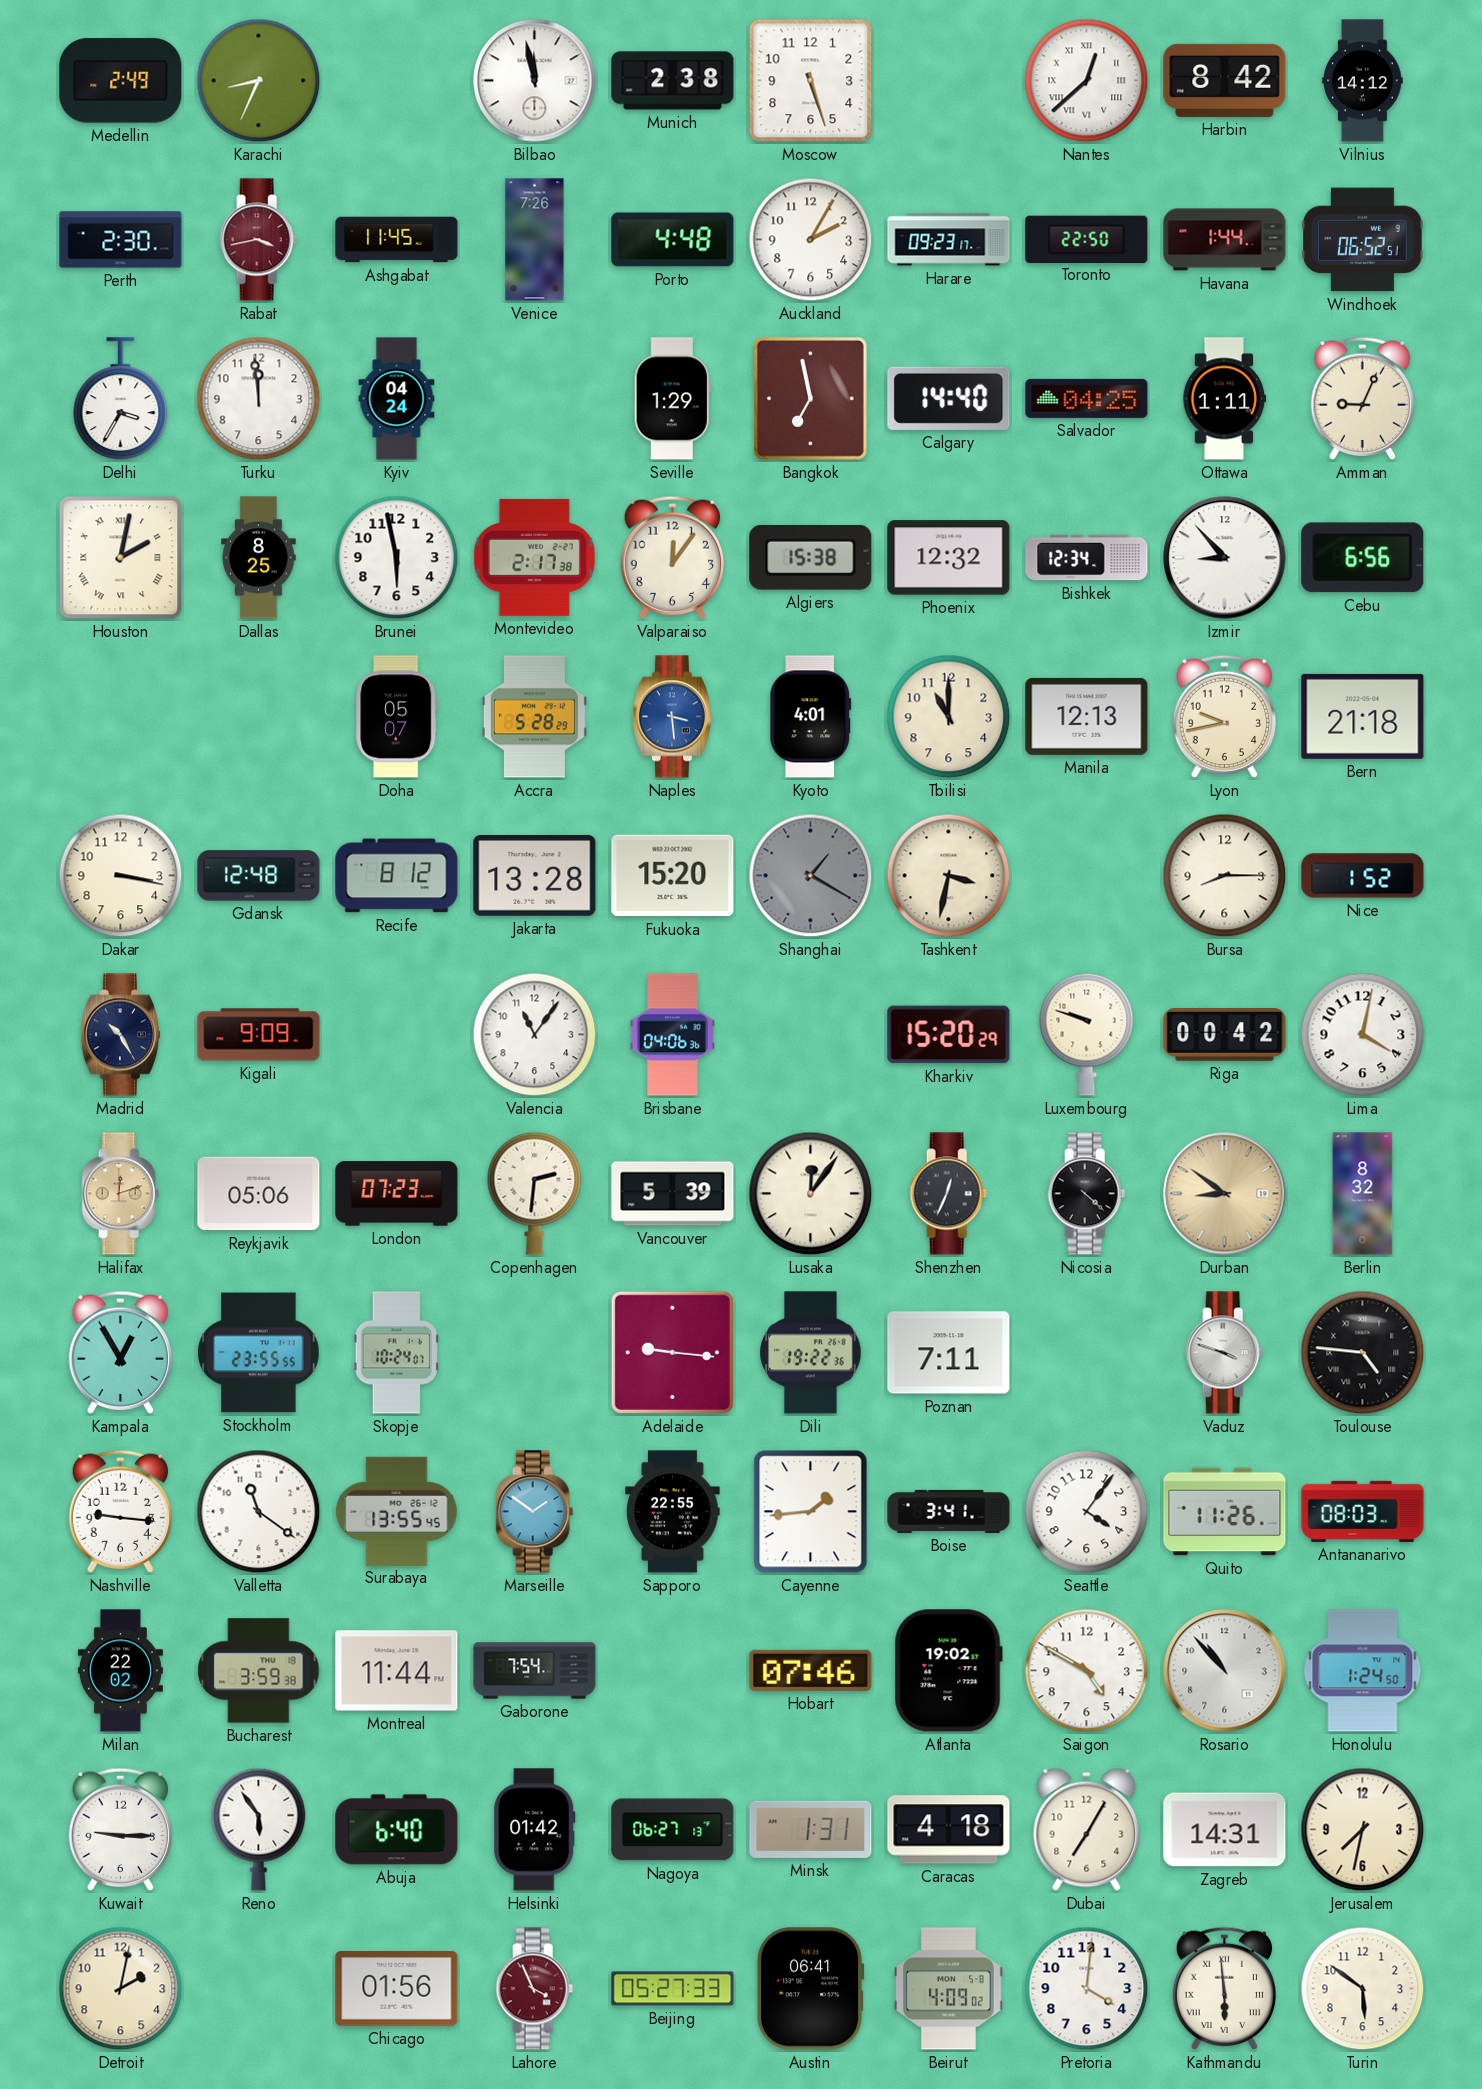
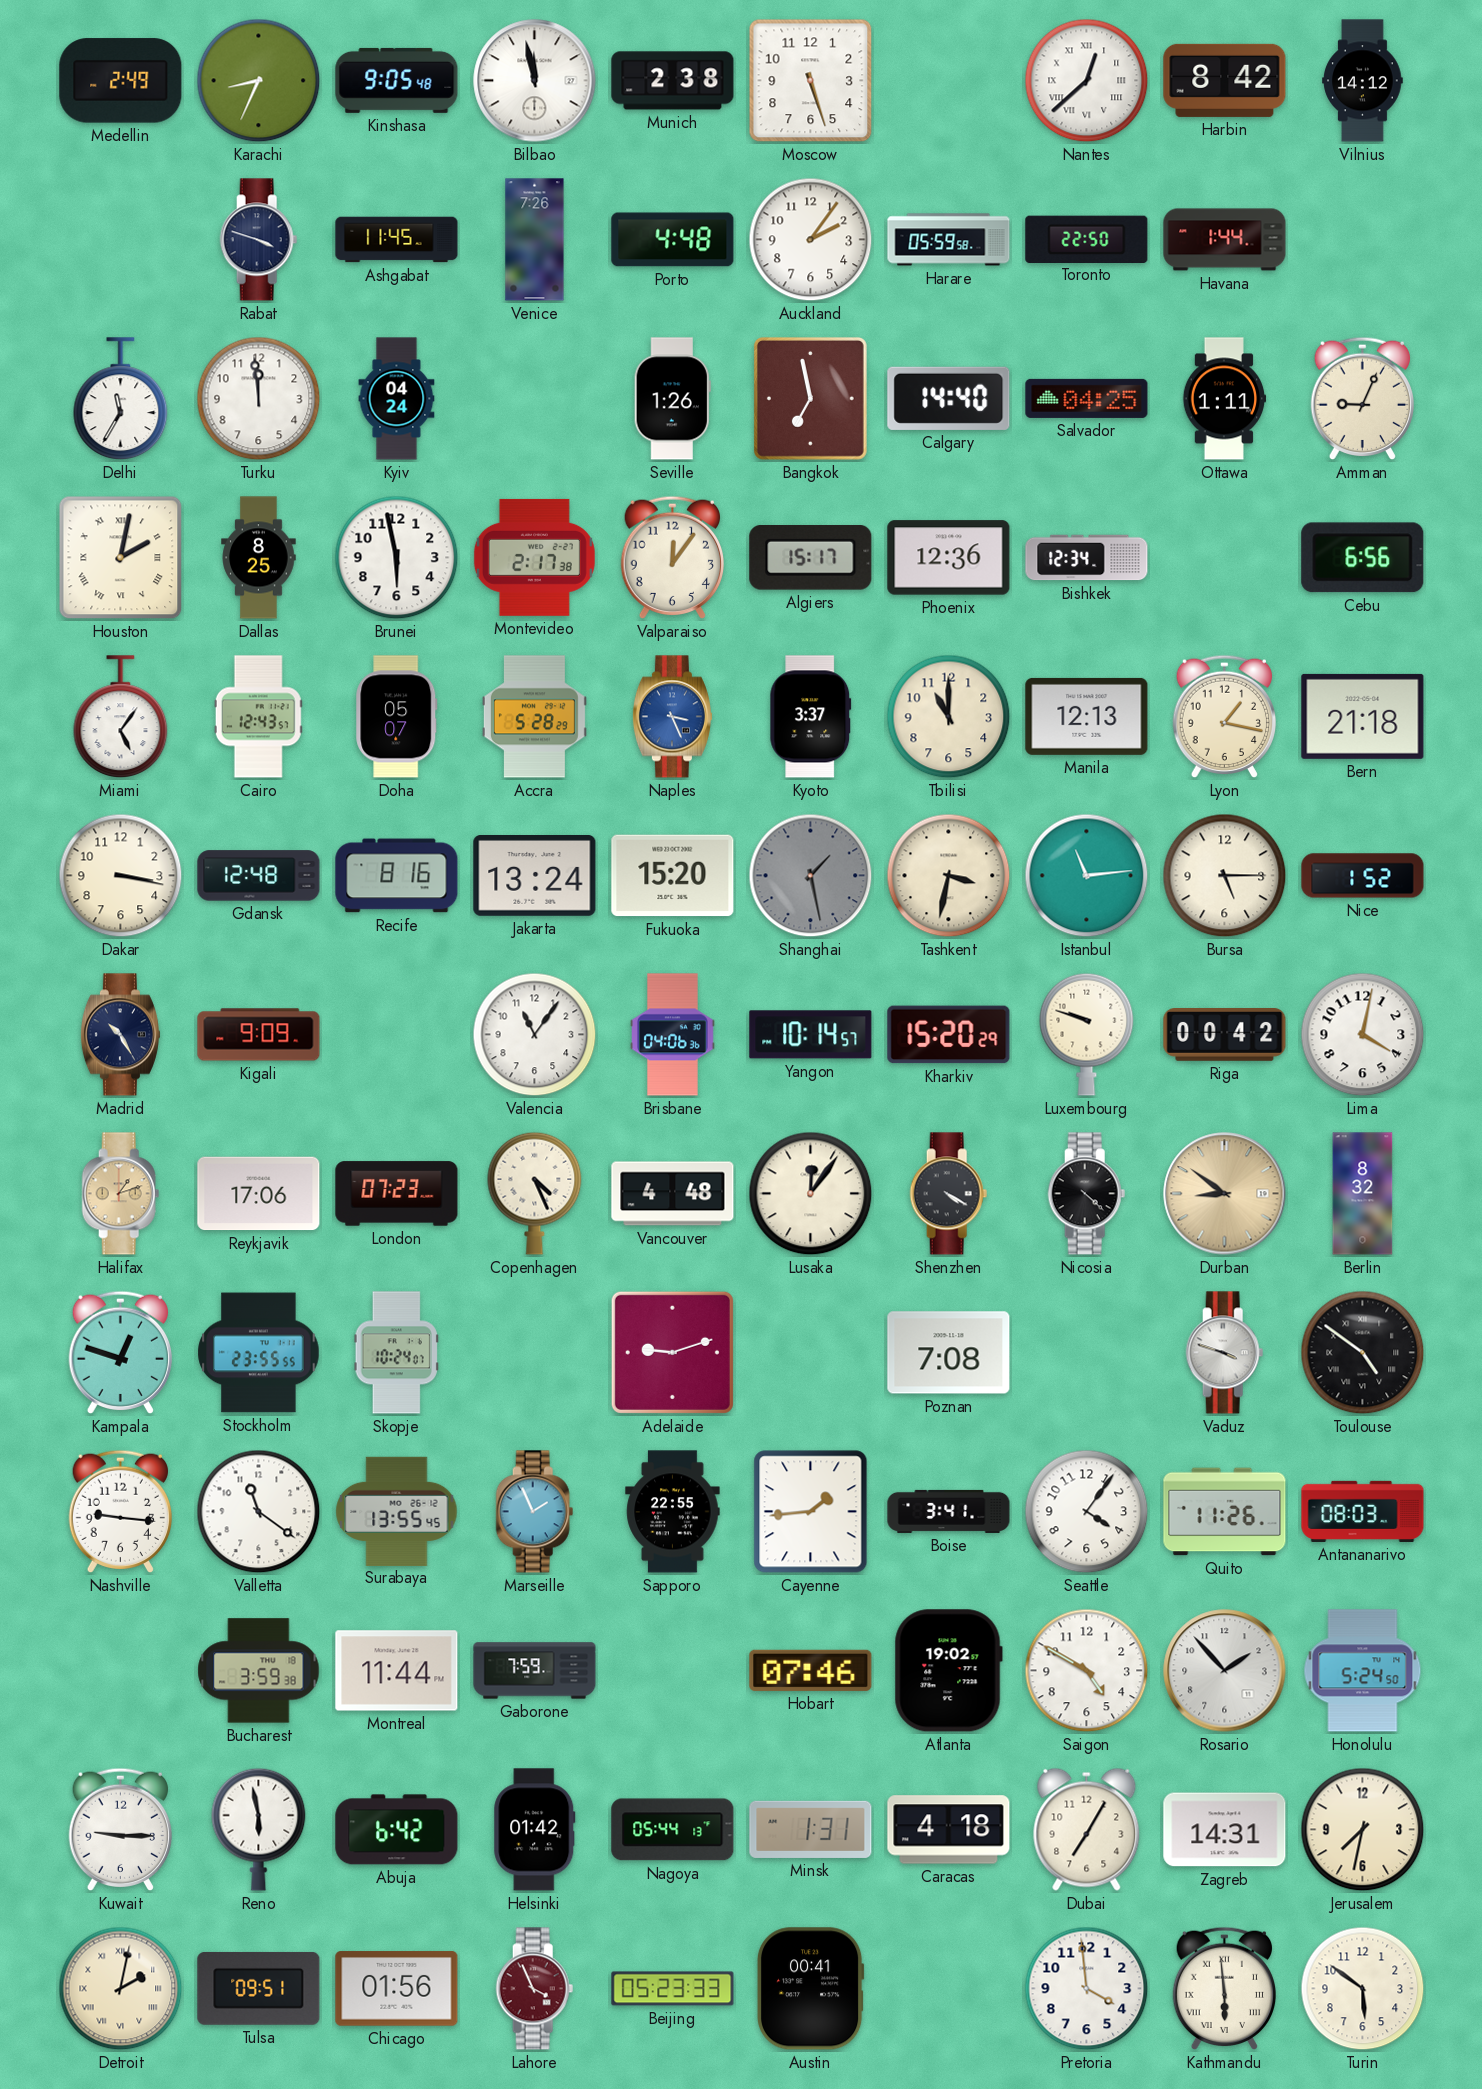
Kinshasa: none -> 9:05
Perth: 2:30 -> none
Rabat: 3:43 -> 3:48
Rabat dial: burgundy -> navy
Auckland: 2:05 -> 2:06
Harare: 09:23 -> 05:59
Windhoek: 06:52 -> none
Delhi: 3:35 -> 11:35
Seville: 1:29 -> 1:26
Algiers: 15:38 -> 15:17
Phoenix: 12:32 -> 12:36
Izmir: 8:53 -> none
Miami: none -> 5:06
Cairo: none -> 12:43
Naples: 3:29 -> 3:26
Kyoto: 4:01 -> 3:37
Lyon: 9:43 -> 1:17
Recife: 8:12 -> 8:16
Jakarta: 13:28 -> 13:24
Shanghai: 1:20 -> 1:28
Istanbul: none -> 11:14
Bursa: 8:15 -> 5:15
Yangon: none -> 10:14
Halifax: 12:12 -> 1:12
Reykjavik: 05:06 -> 17:06
Copenhagen: 2:31 -> 4:26
Vancouver: 5:39 -> 4:48
Shenzhen: 12:34 -> 4:20
Kampala: 12:55 -> 12:48
Adelaide: 9:16 -> 9:12
Dili: 19:22 -> none
Poznan: 7:11 -> 7:08
Toulouse: 4:46 -> 4:51
Marseille: 1:51 -> 1:56
Milan: 22:02 -> none
Gaborone: 7:54 -> 7:59
Rosario: 10:53 -> 1:53
Honolulu: 1:24 -> 5:24
Reno: 5:54 -> 5:58
Abuja: 6:40 -> 6:42
Nagoya: 06:27 -> 05:44
Detroit numerals: Arabic -> Roman
Tulsa: none -> 09:51
Beijing: 05:27 -> 05:23
Austin: 06:41 -> 00:41
Beirut: 4:09 -> none
Pretoria: 4:01 -> 3:59
